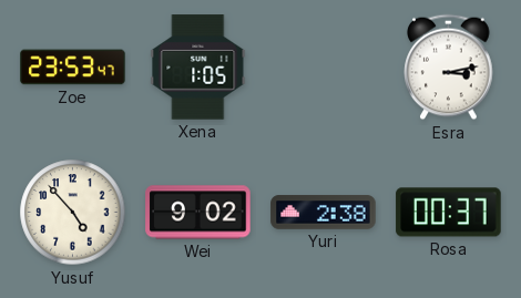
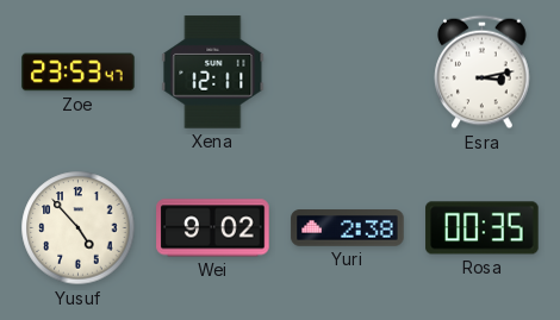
Xena: 1:05 -> 12:11
Rosa: 00:37 -> 00:35
